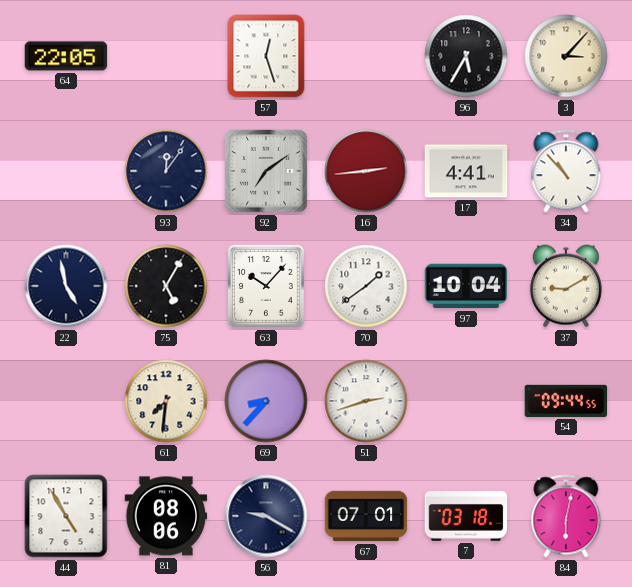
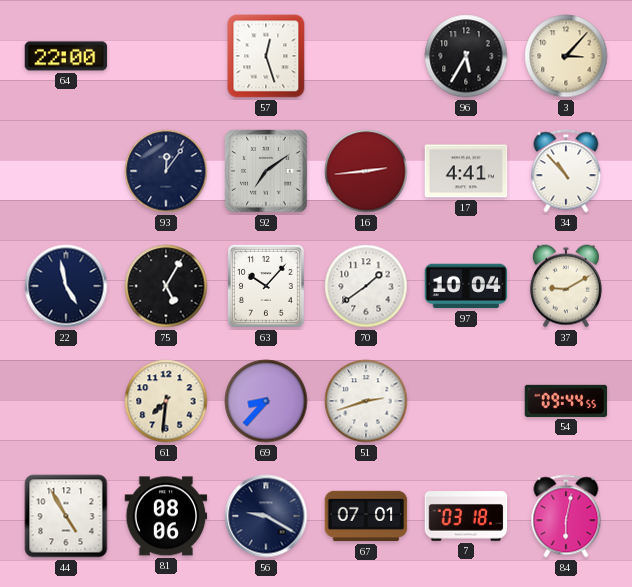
64: 22:05 -> 22:00
